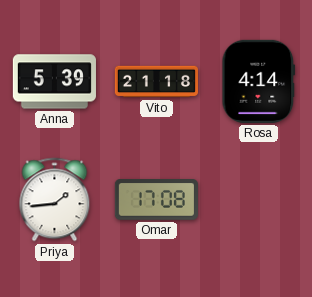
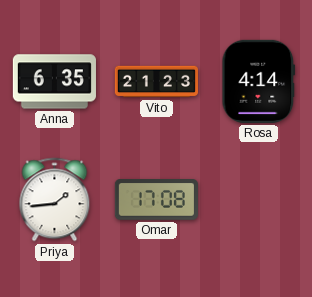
Anna: 5:39 -> 6:35
Vito: 21:18 -> 21:23
